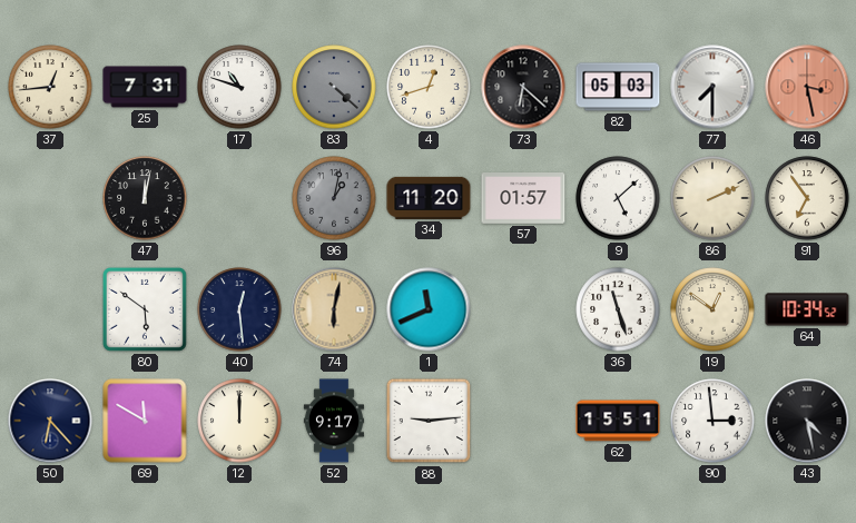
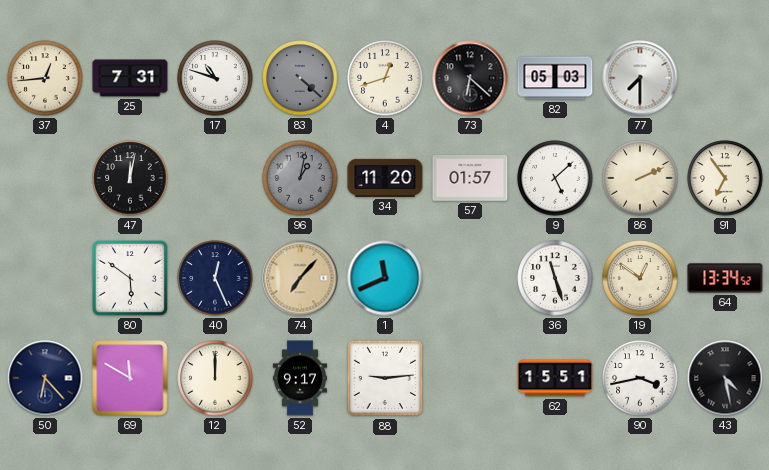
46: 3:28 -> none
40: 12:29 -> 12:26
74: 6:02 -> 7:07
64: 10:34 -> 13:34
90: 2:59 -> 3:43
